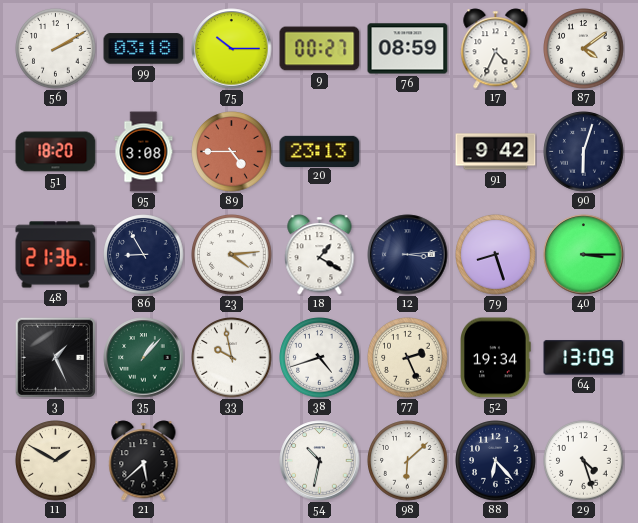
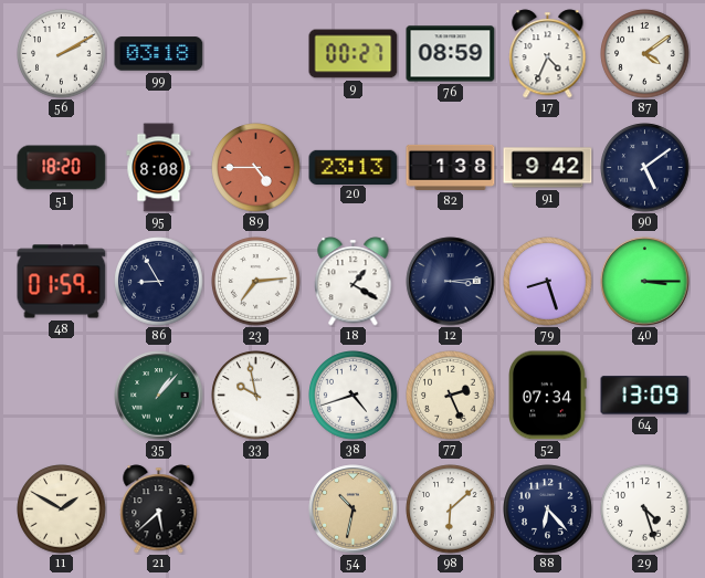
75: 10:15 -> none
95: 3:08 -> 8:08
82: none -> 1:38
90: 6:03 -> 5:09
48: 21:36 -> 01:59
23: 4:14 -> 7:14
3: 1:26 -> none
52: 19:34 -> 07:34
54 dial: white -> champagne
